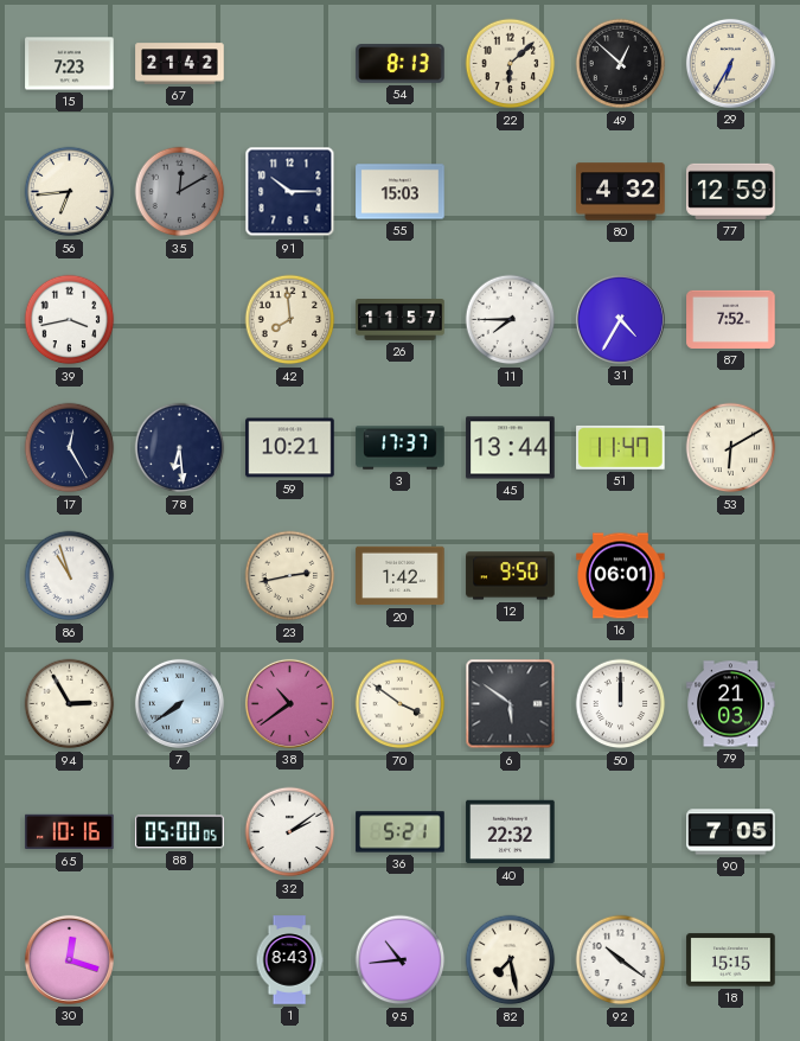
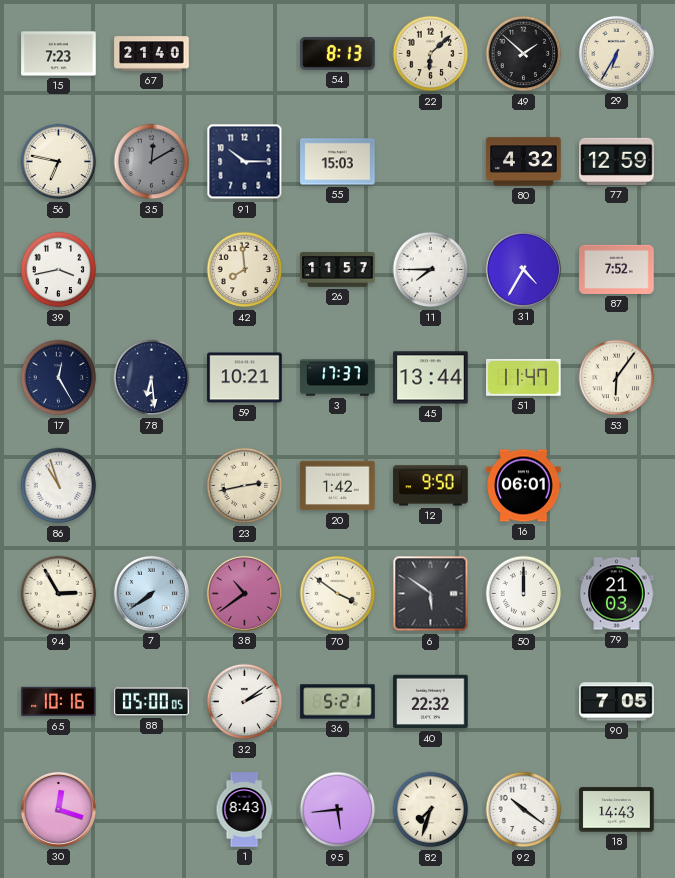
67: 21:42 -> 21:40
49: 12:52 -> 1:52
56: 6:44 -> 6:47
53: 6:10 -> 6:06
95: 10:44 -> 5:44
82: 7:28 -> 7:33
18: 15:15 -> 14:43
